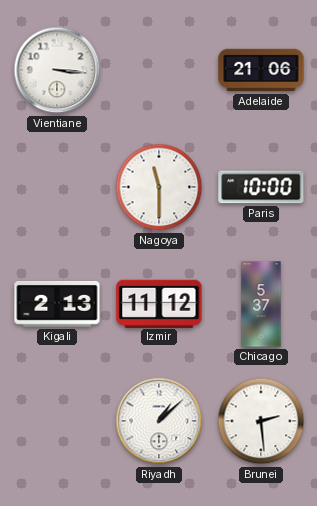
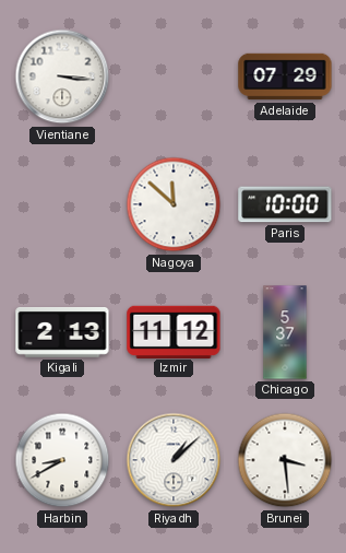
Adelaide: 21:06 -> 07:29
Nagoya: 11:30 -> 11:52
Harbin: none -> 8:40
Brunei: 2:29 -> 3:29
